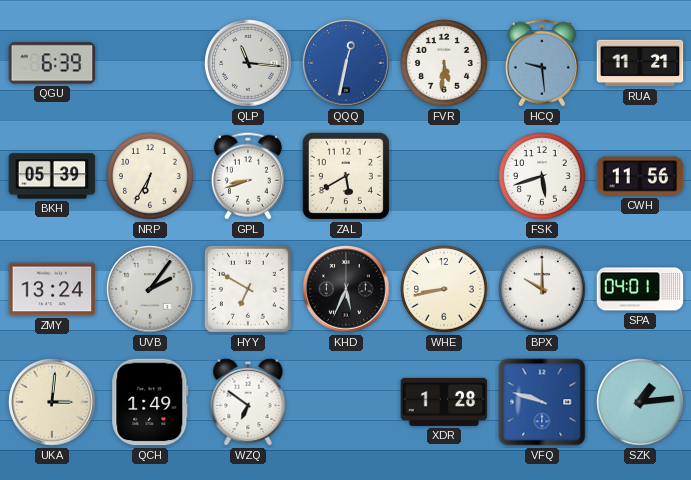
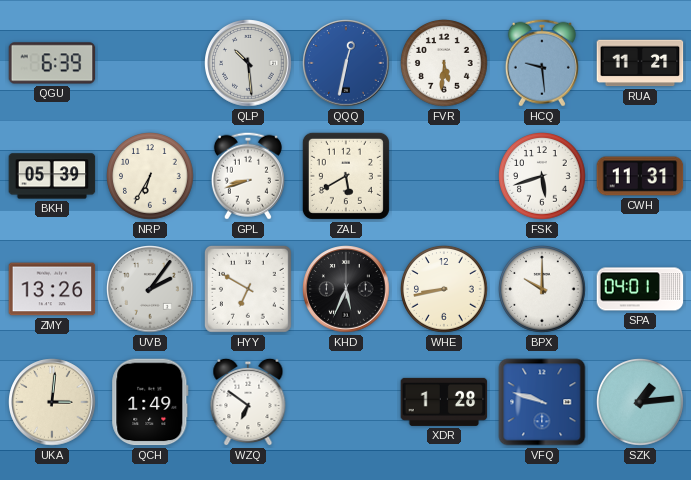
QLP: 11:16 -> 10:29
CWH: 11:56 -> 11:31
ZMY: 13:24 -> 13:26
